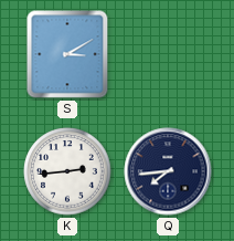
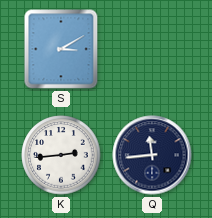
Q: 7:44 -> 11:44
